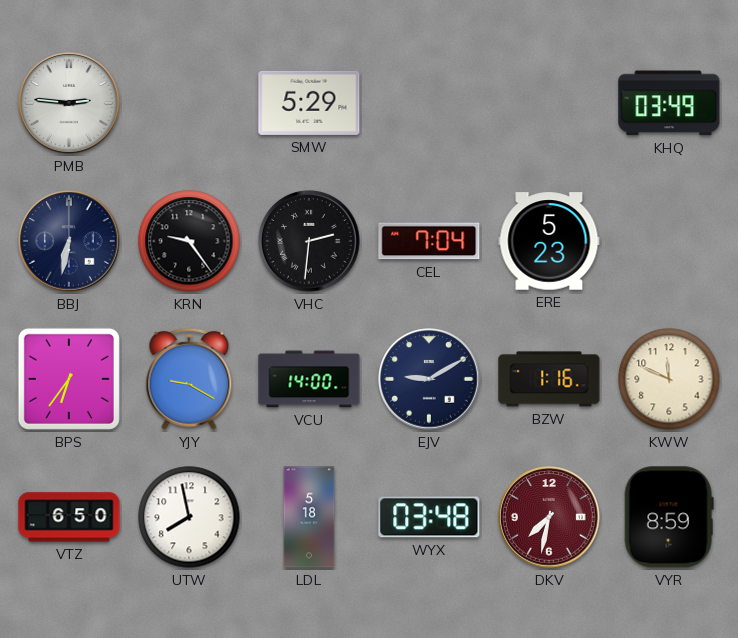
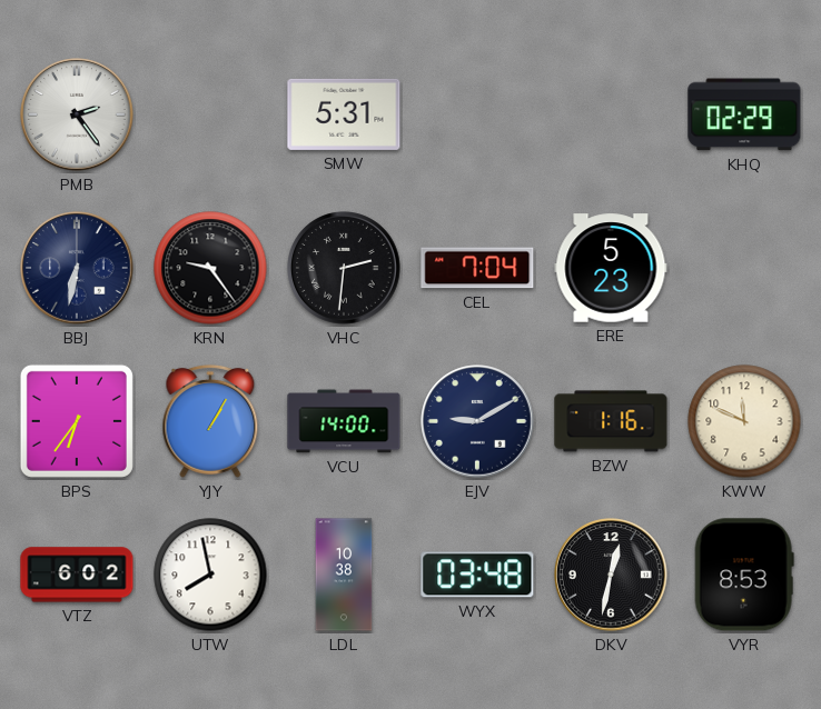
PMB: 2:46 -> 2:24
SMW: 5:29 -> 5:31
KHQ: 03:49 -> 02:29
YJY: 9:20 -> 1:05
VTZ: 6:50 -> 6:02
LDL: 5:18 -> 10:38
DKV: 7:32 -> 12:32
DKV dial: burgundy -> black
VYR: 8:59 -> 8:53
